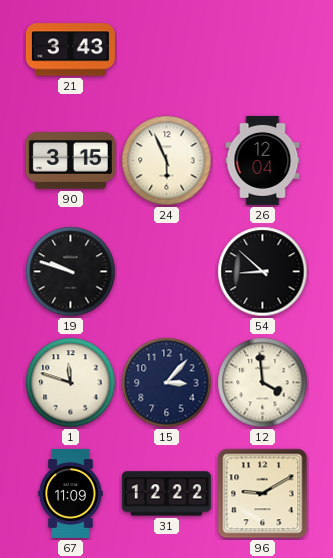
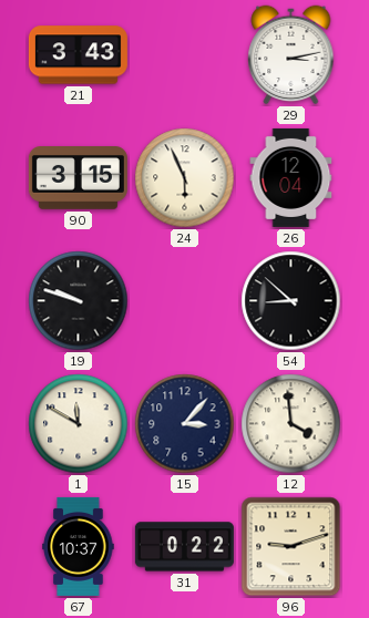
29: none -> 3:13
1: 11:48 -> 11:50
67: 11:09 -> 10:37
31: 12:22 -> 0:22
96: 9:10 -> 9:12
